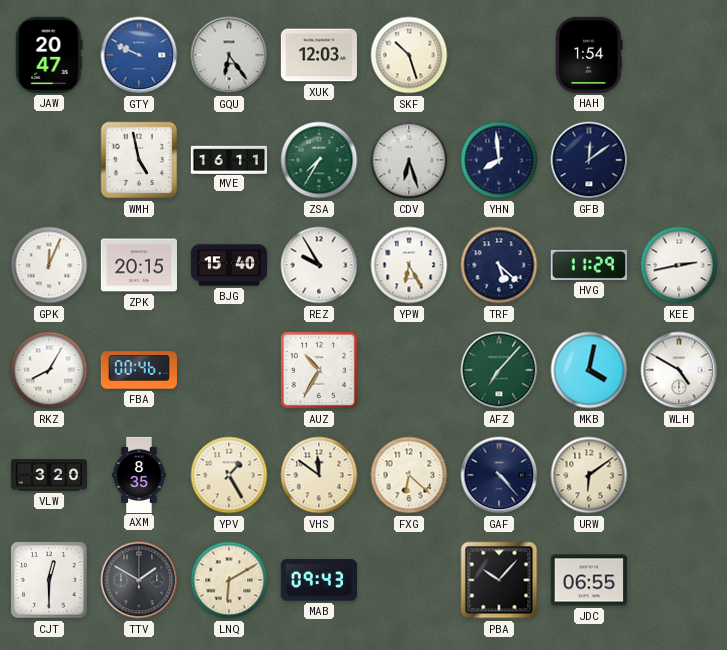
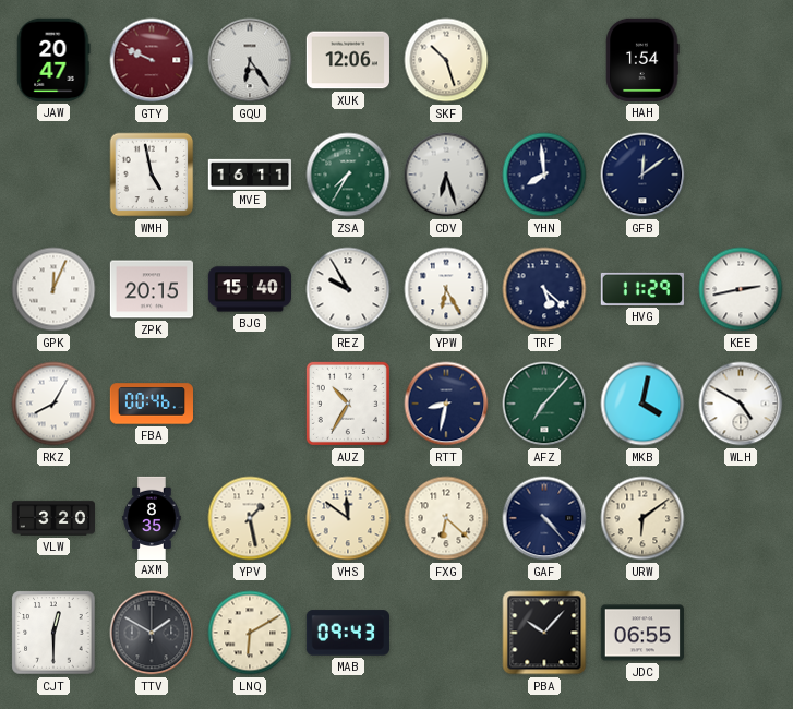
GTY dial: blue -> burgundy
XUK: 12:03 -> 12:06
RTT: none -> 8:32
YPV: 1:25 -> 1:28
